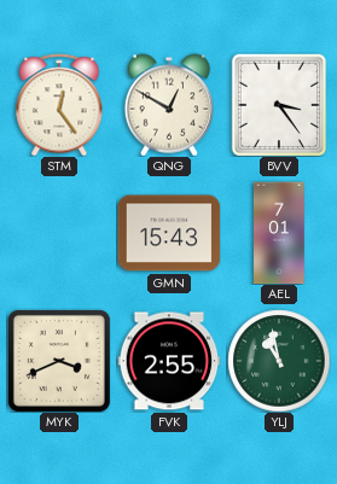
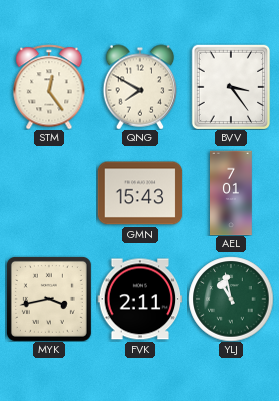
QNG: 12:50 -> 7:50
MYK: 3:41 -> 3:43
FVK: 2:55 -> 2:11
